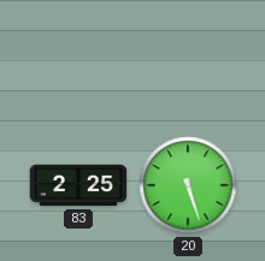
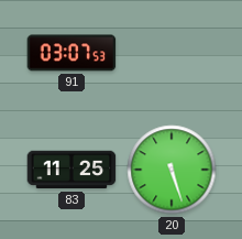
91: none -> 03:07
83: 2:25 -> 11:25
